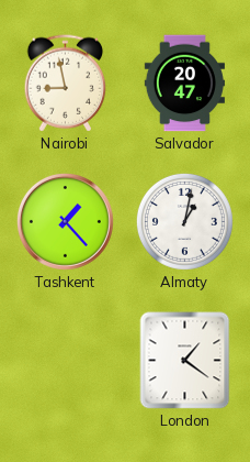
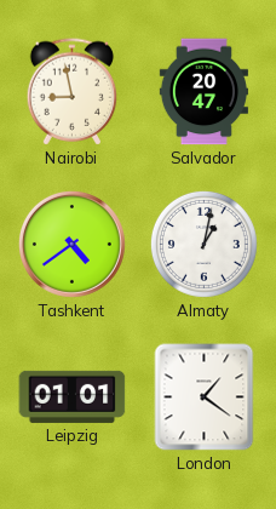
Tashkent: 1:23 -> 4:39
Leipzig: none -> 01:01
